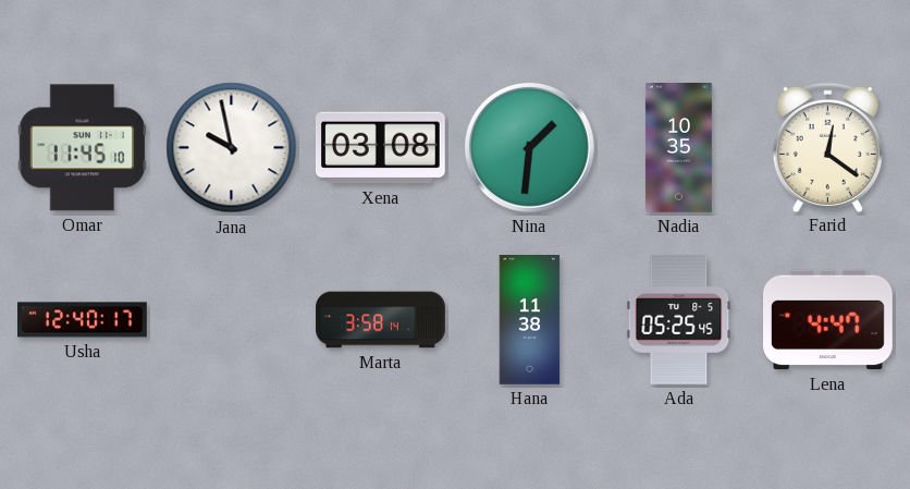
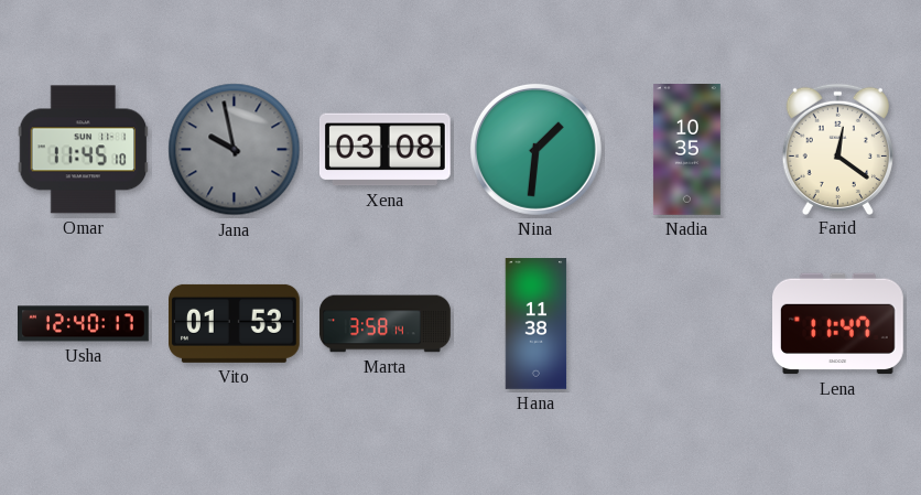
Jana dial: white -> grey
Vito: none -> 01:53
Ada: 05:25 -> none
Lena: 4:47 -> 11:47
